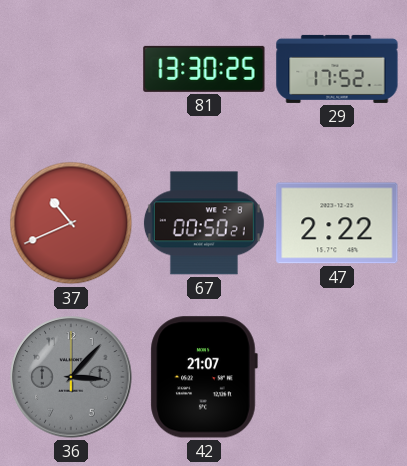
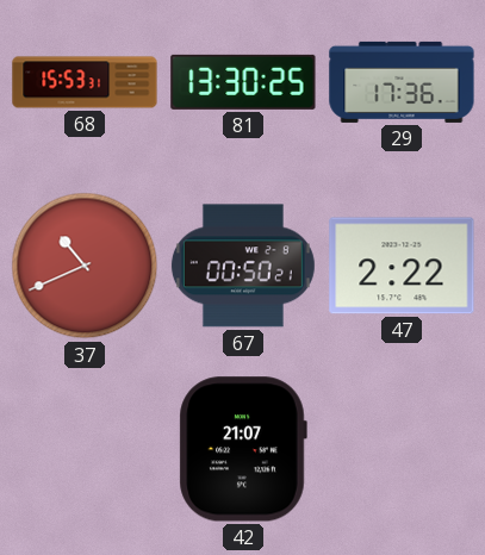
68: none -> 15:53
29: 17:52 -> 17:36
36: 3:07 -> none
